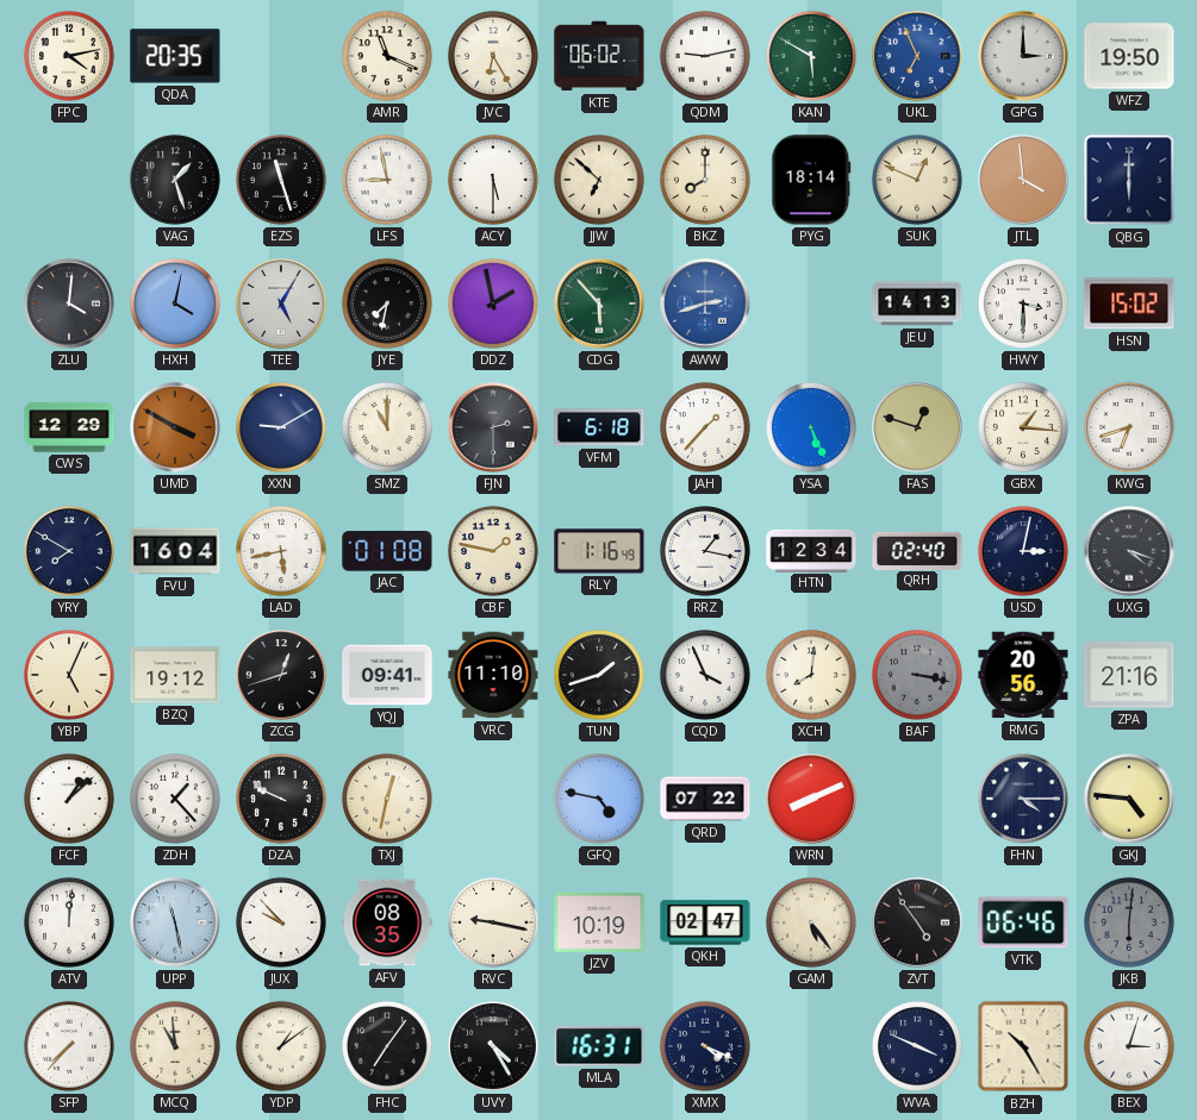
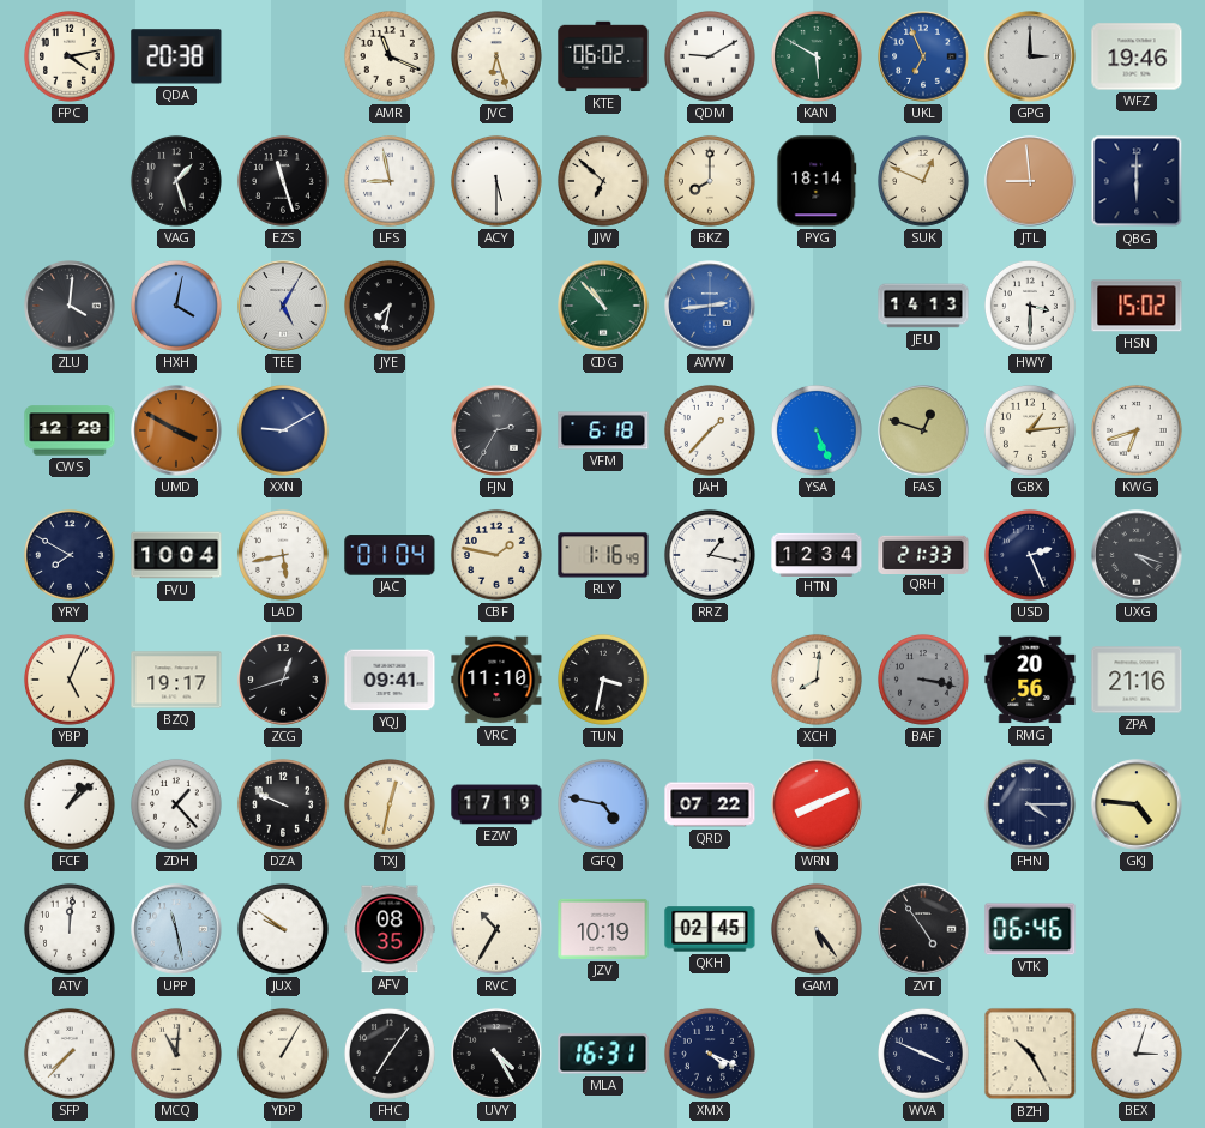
QDA: 20:35 -> 20:38
JVC: 6:25 -> 6:27
QDM: 9:13 -> 9:10
WFZ: 19:50 -> 19:46
JTL: 3:59 -> 8:59
DDZ: 1:58 -> none
CDG: 5:53 -> 10:53
AWW: 2:42 -> 2:44
SMZ: 11:00 -> none
FJN: 2:30 -> 2:35
GBX: 1:16 -> 1:14
FVU: 16:04 -> 10:04
JAC: 01:08 -> 01:04
QRH: 02:40 -> 21:33
USD: 3:02 -> 2:26
BZQ: 19:12 -> 19:17
TUN: 1:42 -> 3:32
CQD: 3:56 -> none
EZW: none -> 17:19
JUX: 9:53 -> 9:51
RVC: 9:17 -> 10:35
QKH: 02:47 -> 02:45
JKB: 6:01 -> none
MCQ: 10:59 -> 11:01
YDP: 1:09 -> 1:05
